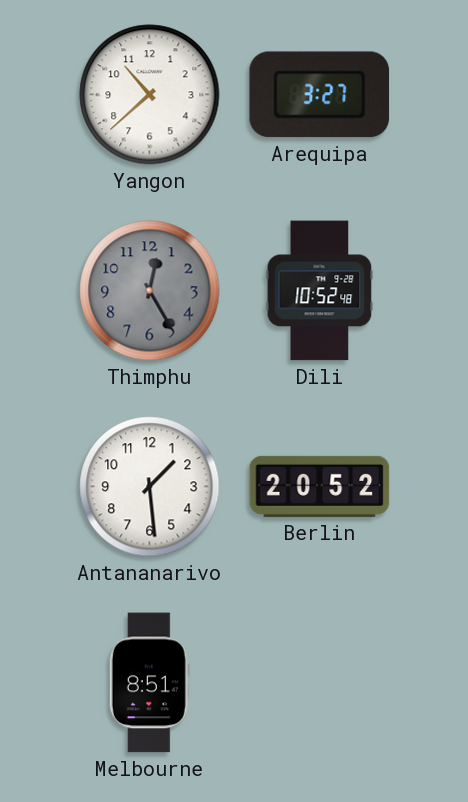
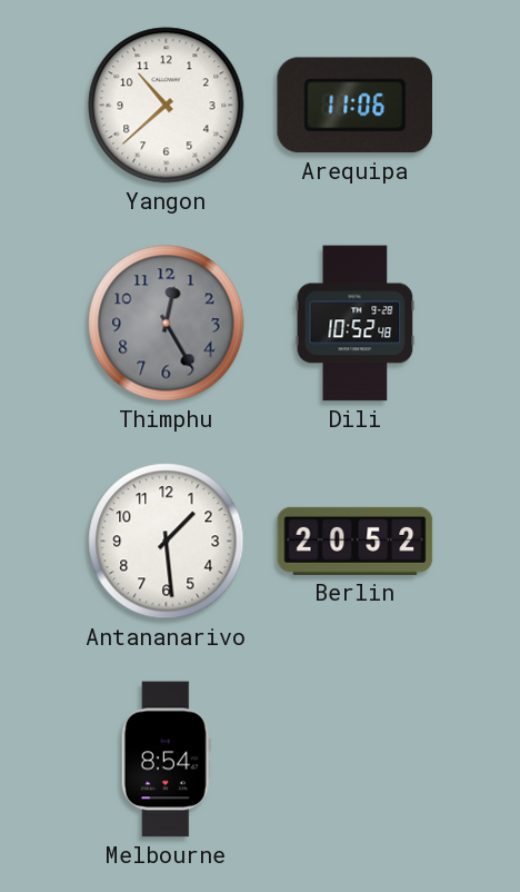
Arequipa: 3:27 -> 11:06
Melbourne: 8:51 -> 8:54
